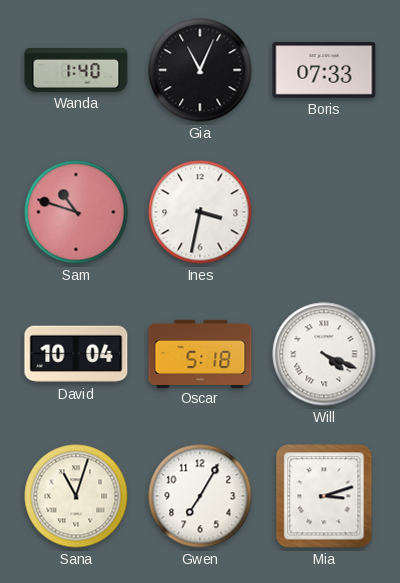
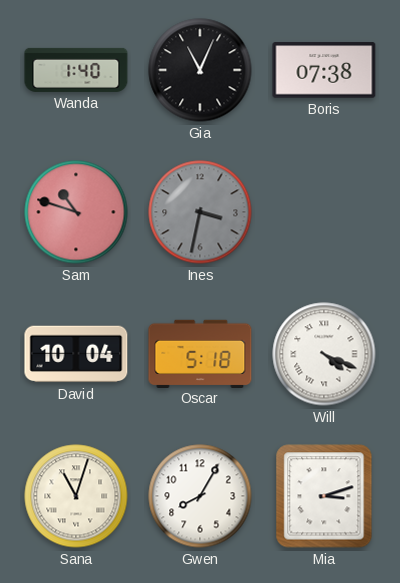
Boris: 07:33 -> 07:38
Ines dial: white -> grey
Gwen: 7:05 -> 8:05
